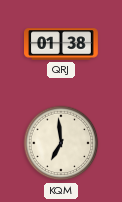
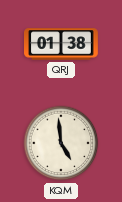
KQM: 6:59 -> 4:59
